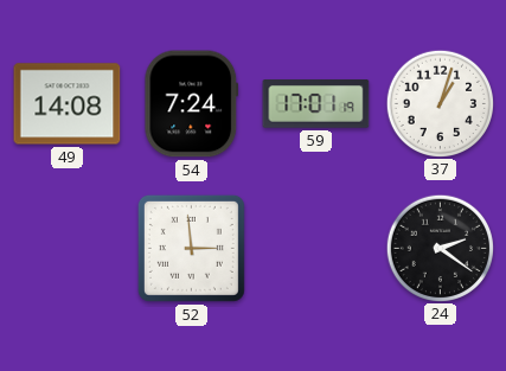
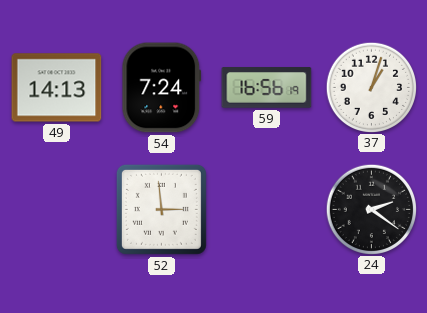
49: 14:08 -> 14:13
59: 17:01 -> 16:56
